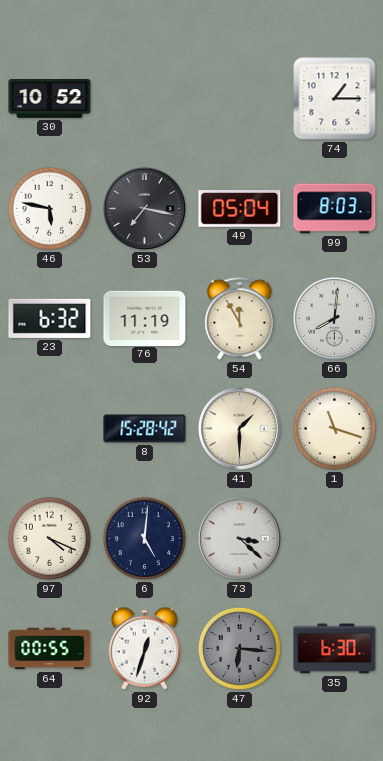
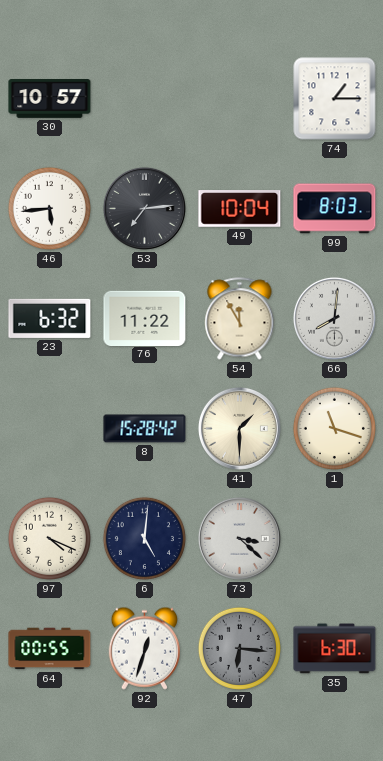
30: 10:52 -> 10:57
46: 5:47 -> 5:44
53: 7:17 -> 7:14
49: 05:04 -> 10:04
76: 11:19 -> 11:22
